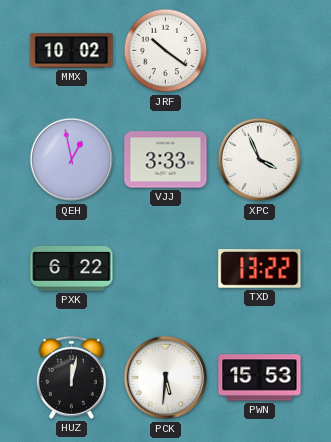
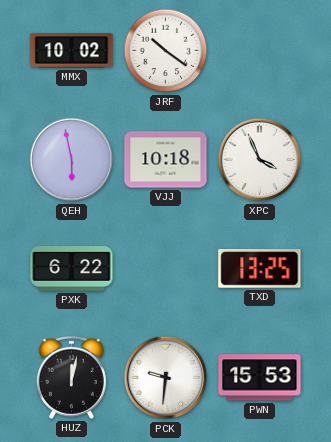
QEH: 12:58 -> 5:58
VJJ: 3:33 -> 10:18
TXD: 13:22 -> 13:25
PCK: 5:31 -> 9:31
